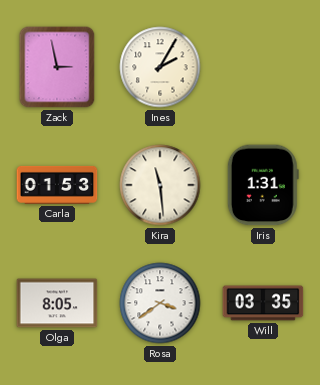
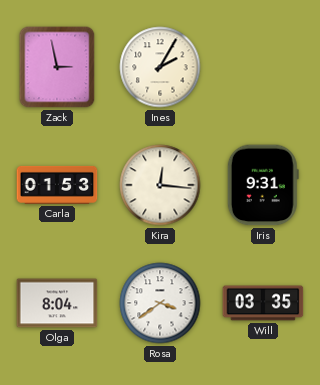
Kira: 11:29 -> 12:16
Iris: 1:31 -> 9:31
Olga: 8:05 -> 8:04
